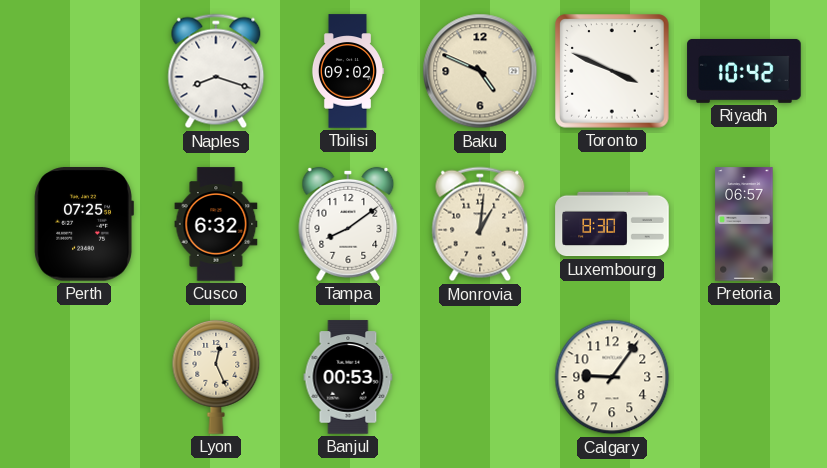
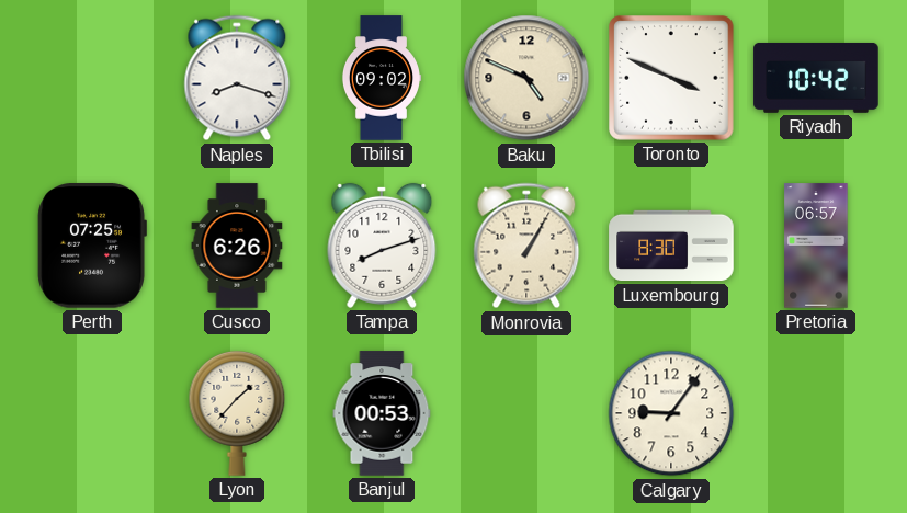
Cusco: 6:32 -> 6:26
Tampa: 8:09 -> 8:12
Monrovia: 1:01 -> 1:05
Lyon: 12:26 -> 1:37
